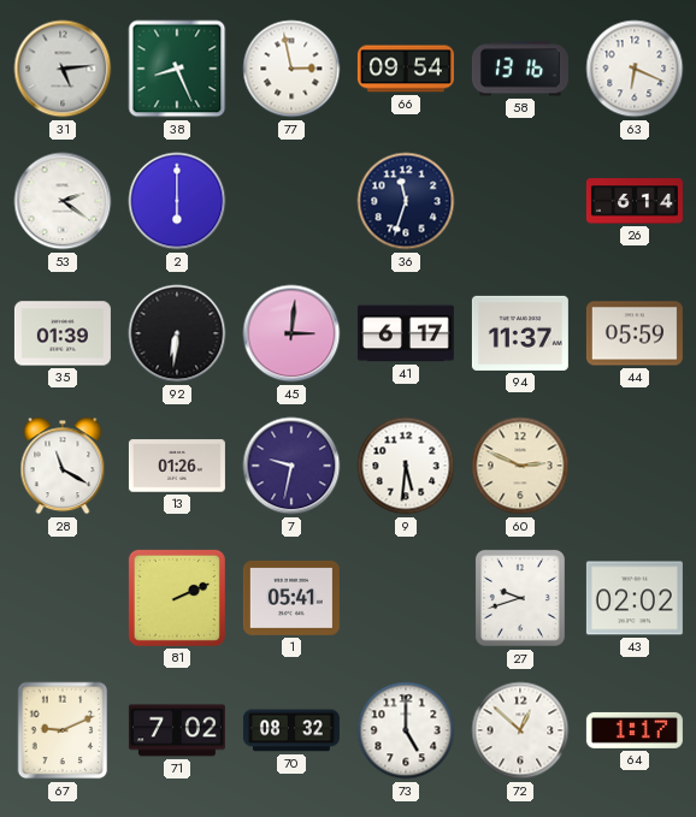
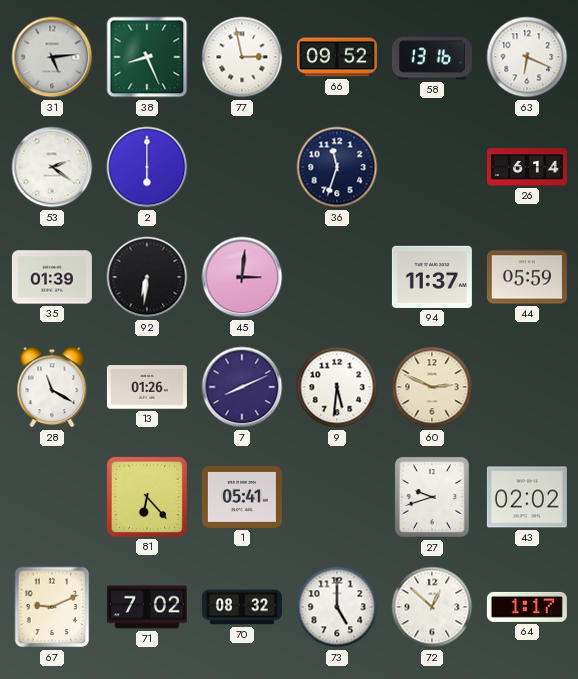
66: 09:54 -> 09:52
41: 6:17 -> none
7: 9:32 -> 8:11
81: 2:11 -> 6:23
